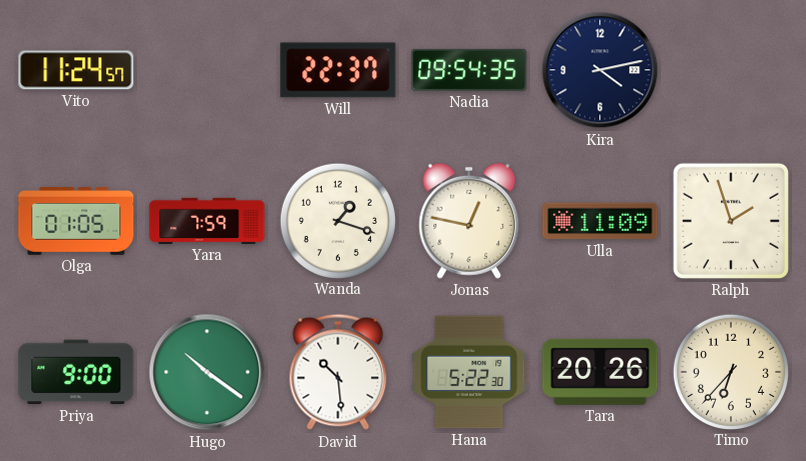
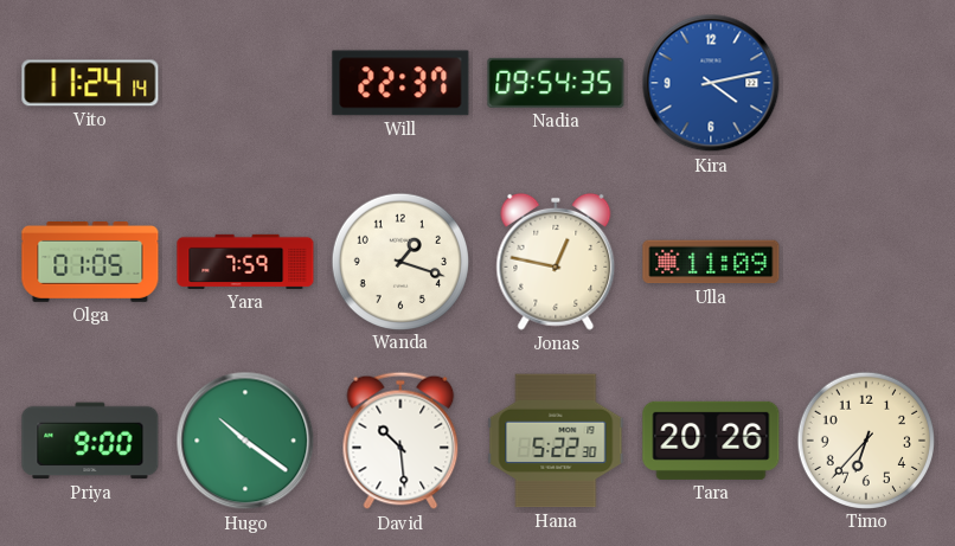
Vito: 11:24:57 -> 11:24:14
Kira dial: navy -> blue
Ralph: 1:57 -> none
